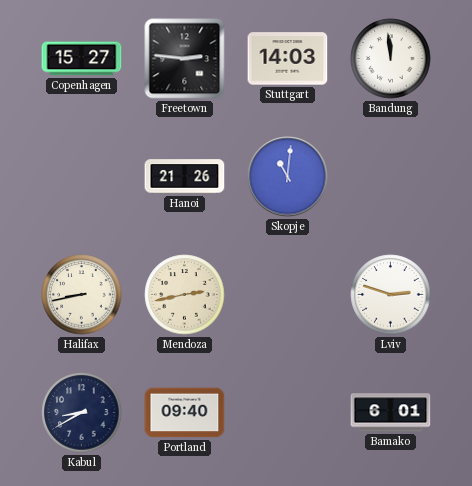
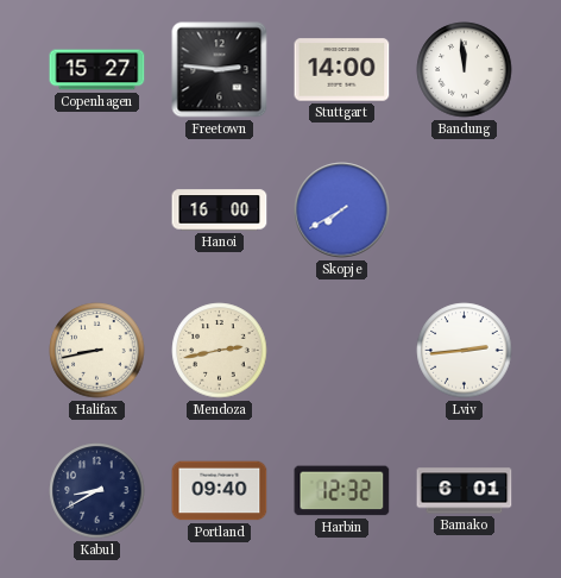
Stuttgart: 14:03 -> 14:00
Hanoi: 21:26 -> 16:00
Skopje: 11:01 -> 7:40
Lviv: 2:48 -> 2:44
Harbin: none -> 12:32
